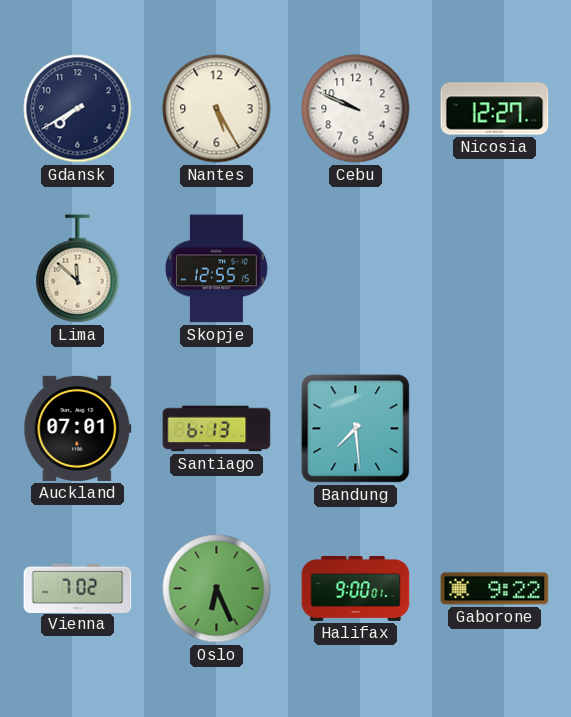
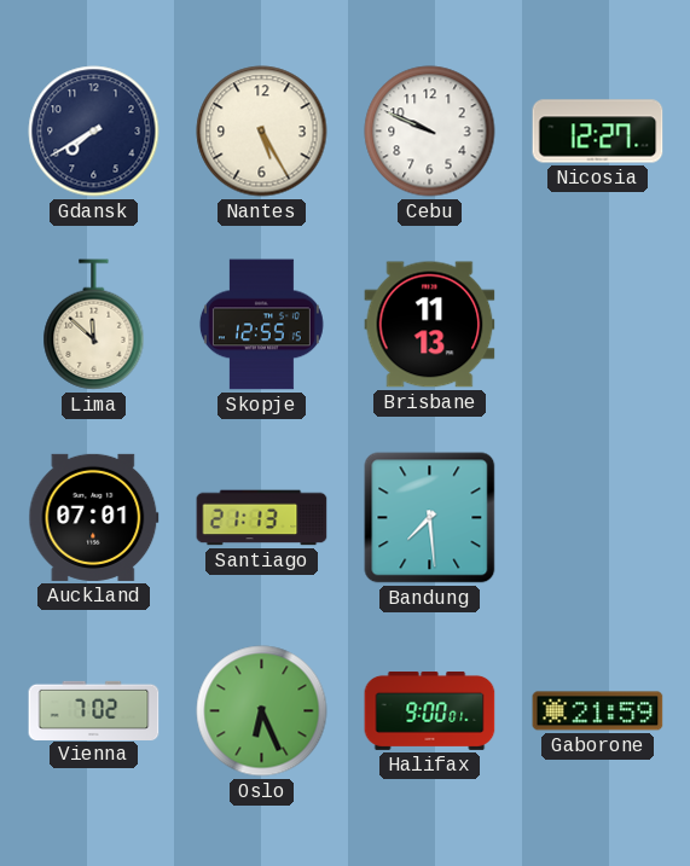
Brisbane: none -> 11:13
Santiago: 6:13 -> 21:13
Gaborone: 9:22 -> 21:59
